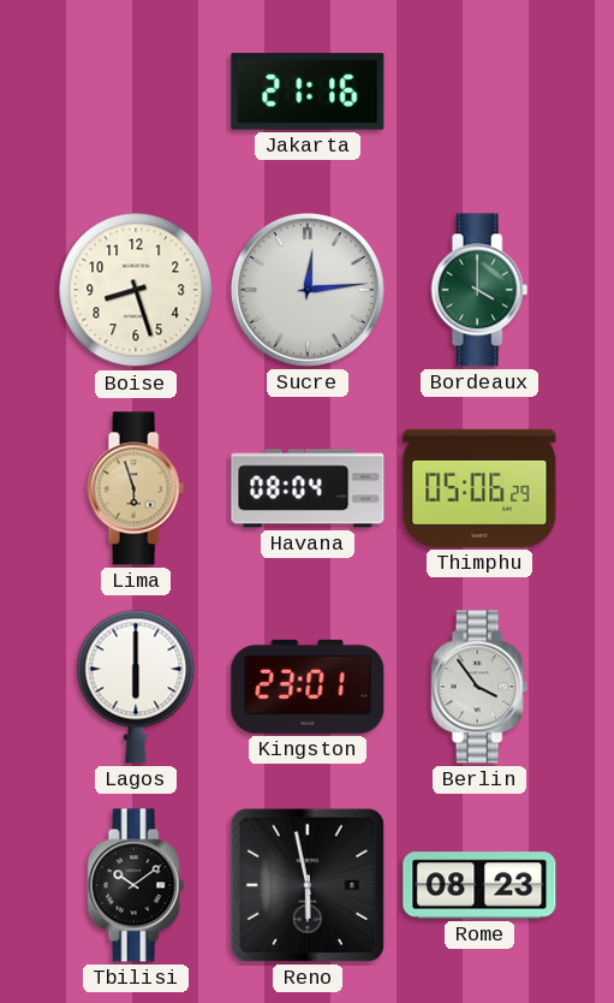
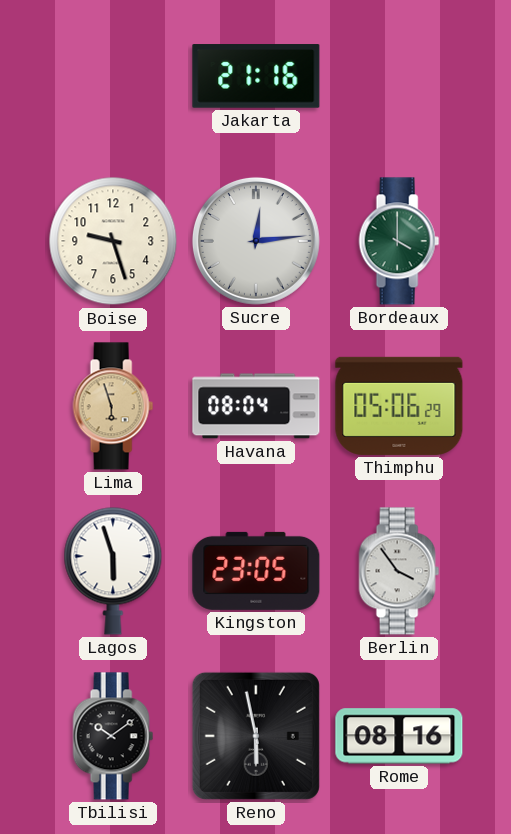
Boise: 8:27 -> 9:27
Lagos: 6:00 -> 5:57
Kingston: 23:01 -> 23:05
Rome: 08:23 -> 08:16
